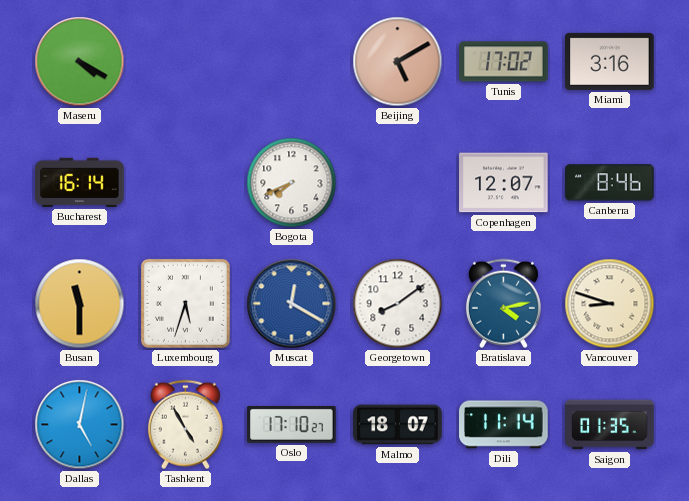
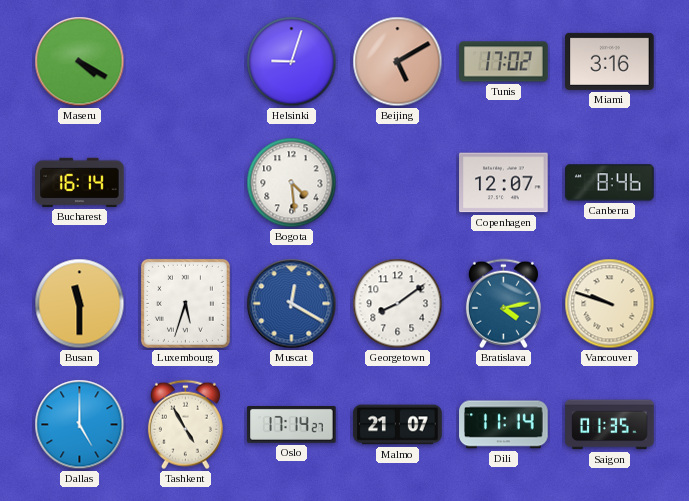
Helsinki: none -> 9:03
Bogota: 7:41 -> 4:29
Vancouver: 8:48 -> 9:48
Dallas: 5:02 -> 5:00
Oslo: 17:10 -> 17:14
Malmo: 18:07 -> 21:07
